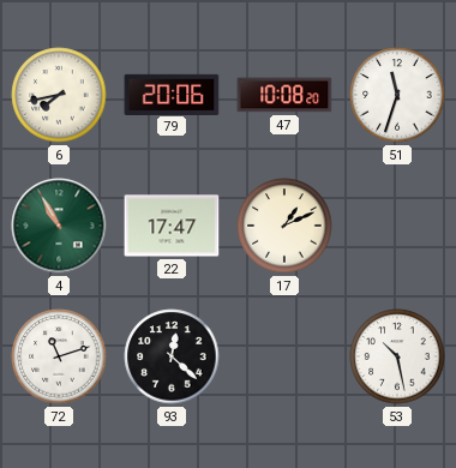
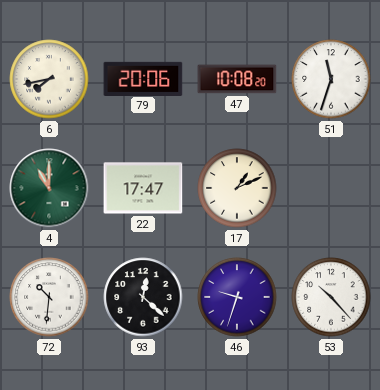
4: 10:55 -> 11:00
72: 11:12 -> 10:31
46: none -> 9:33
53: 10:28 -> 10:23
